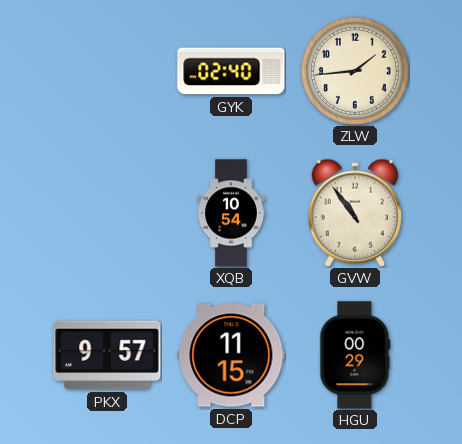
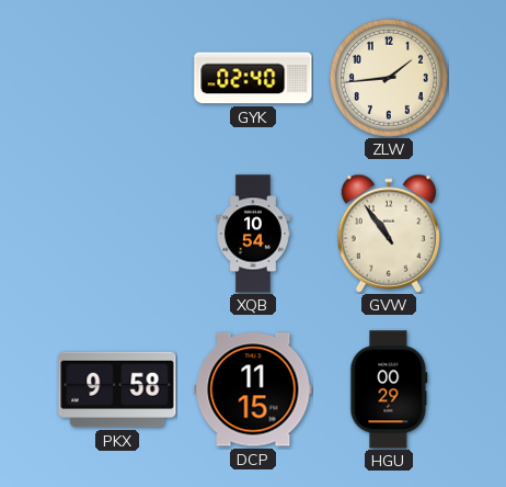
PKX: 9:57 -> 9:58
